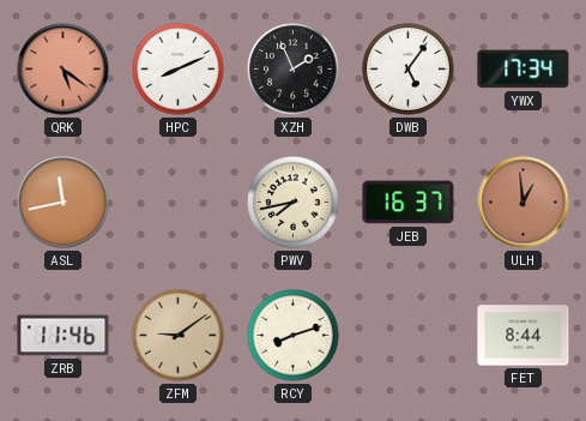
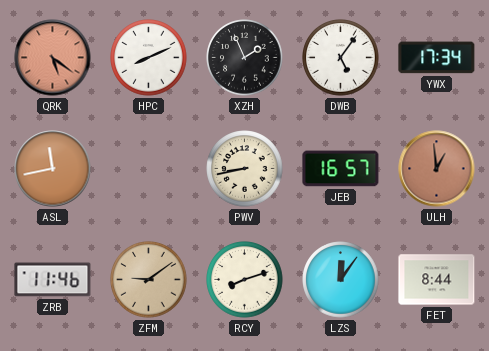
PWV: 7:43 -> 8:43
JEB: 16:37 -> 16:57
LZS: none -> 12:06
